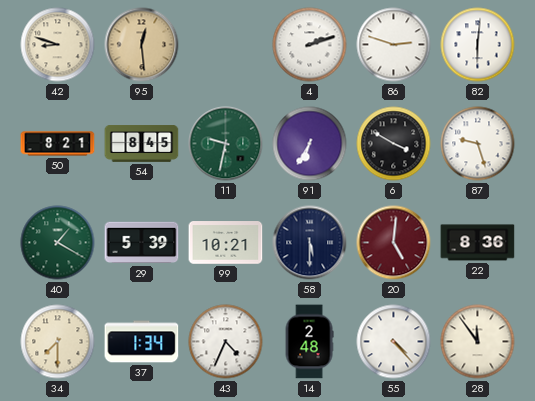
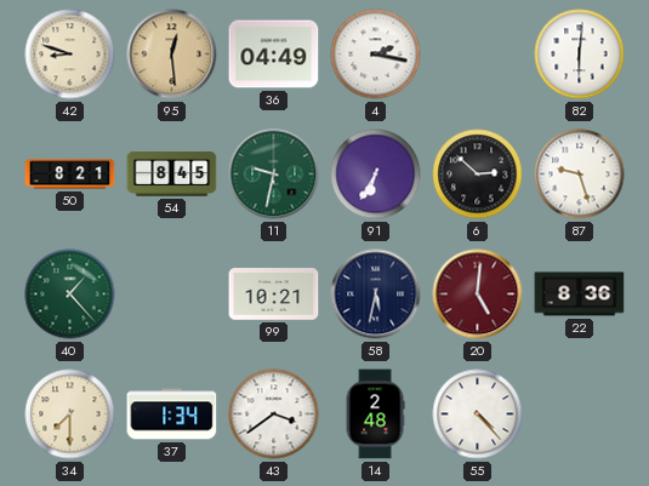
36: none -> 04:49
4: 2:12 -> 2:17
86: 2:48 -> none
6: 3:50 -> 2:52
40: 1:20 -> 1:23
29: 5:39 -> none
58: 5:30 -> 5:32
43: 4:34 -> 3:39
28: 11:54 -> none
